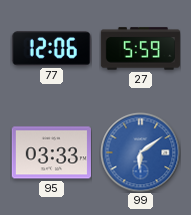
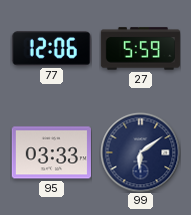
99 dial: blue -> navy
